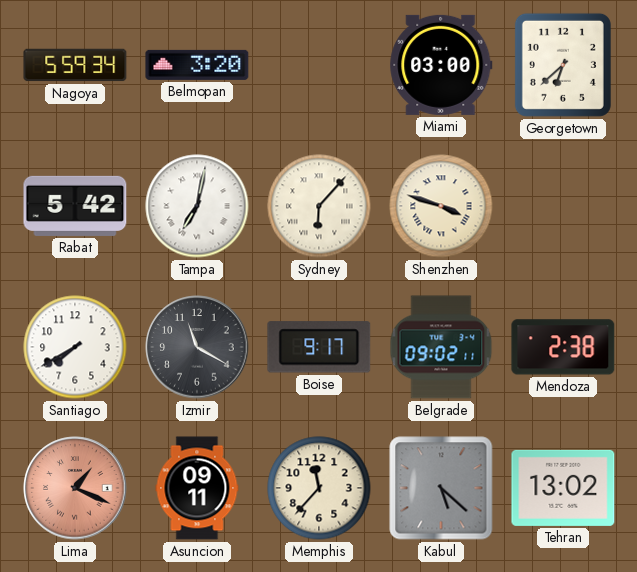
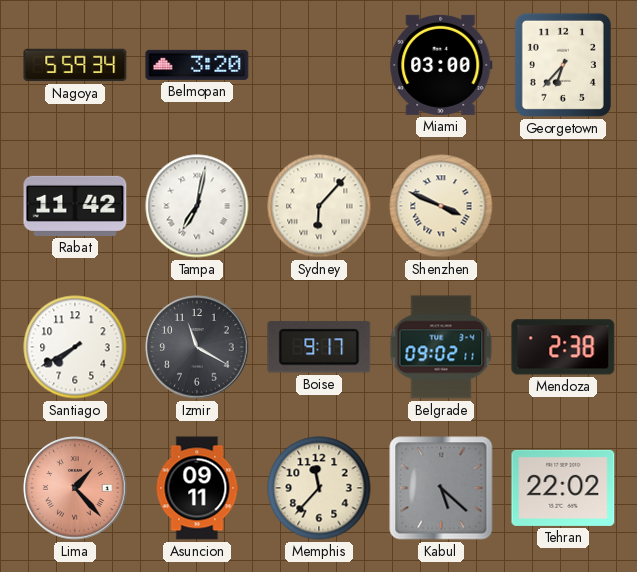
Georgetown: 6:38 -> 6:37
Rabat: 5:42 -> 11:42
Shenzhen: 3:48 -> 3:49
Lima: 1:19 -> 1:23
Tehran: 13:02 -> 22:02
